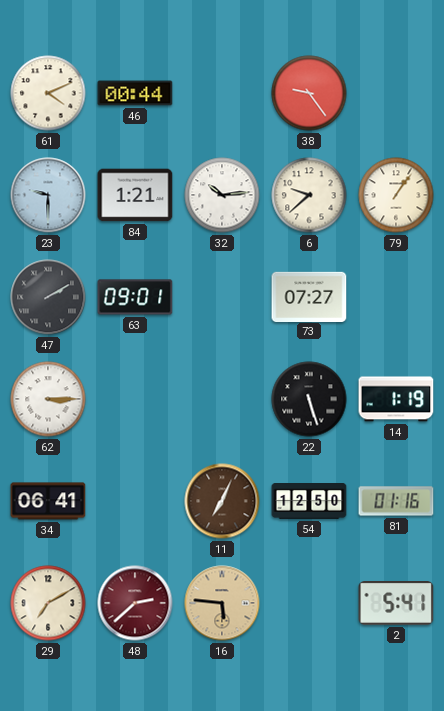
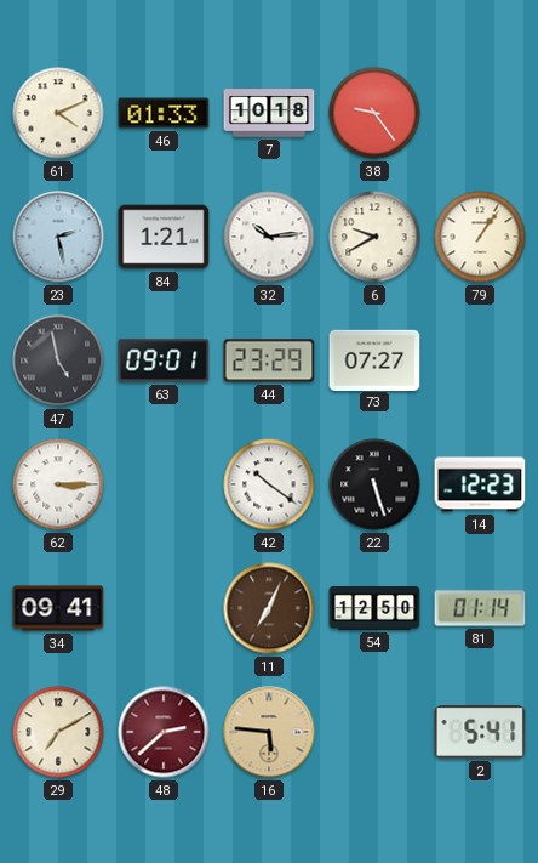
46: 00:44 -> 01:33
7: none -> 10:18
23: 9:30 -> 2:28
6: 9:38 -> 9:40
47: 2:10 -> 4:58
44: none -> 23:29
42: none -> 10:21
14: 1:19 -> 12:23
34: 06:41 -> 09:41
81: 01:16 -> 01:14
